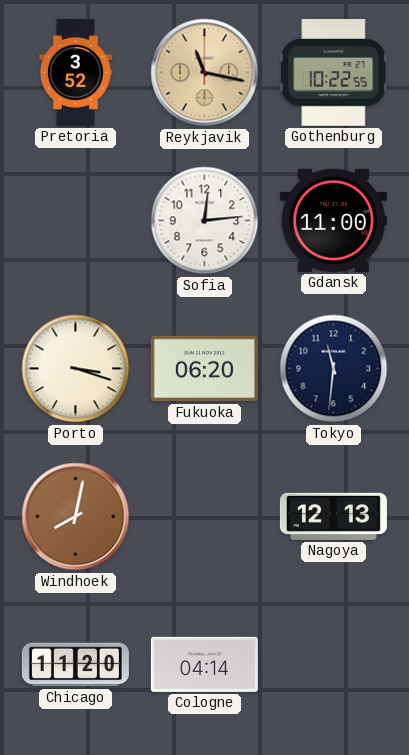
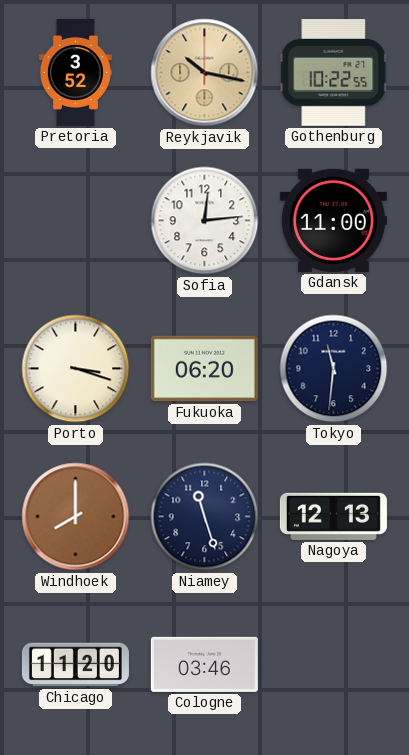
Reykjavik: 11:17 -> 10:17
Windhoek: 8:02 -> 8:00
Niamey: none -> 11:27
Cologne: 04:14 -> 03:46
